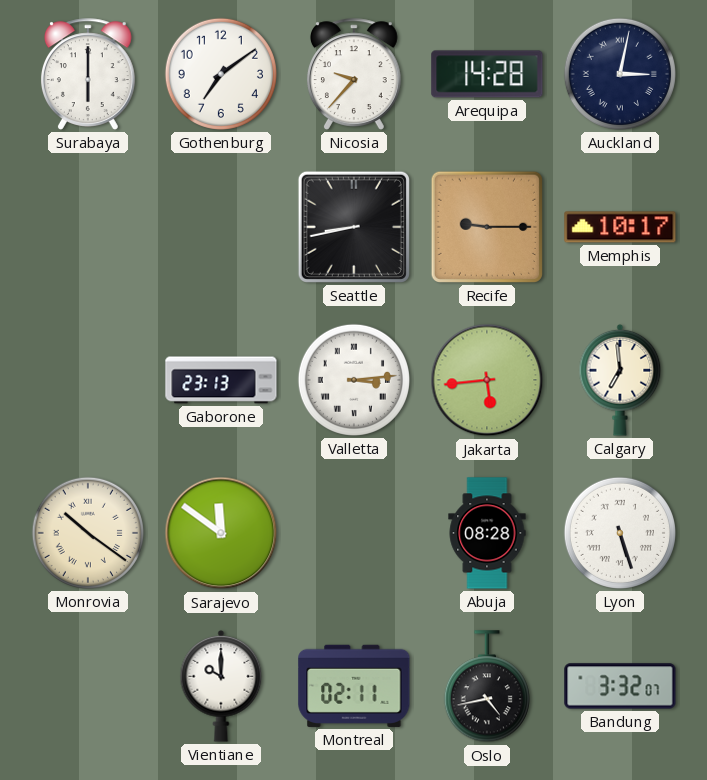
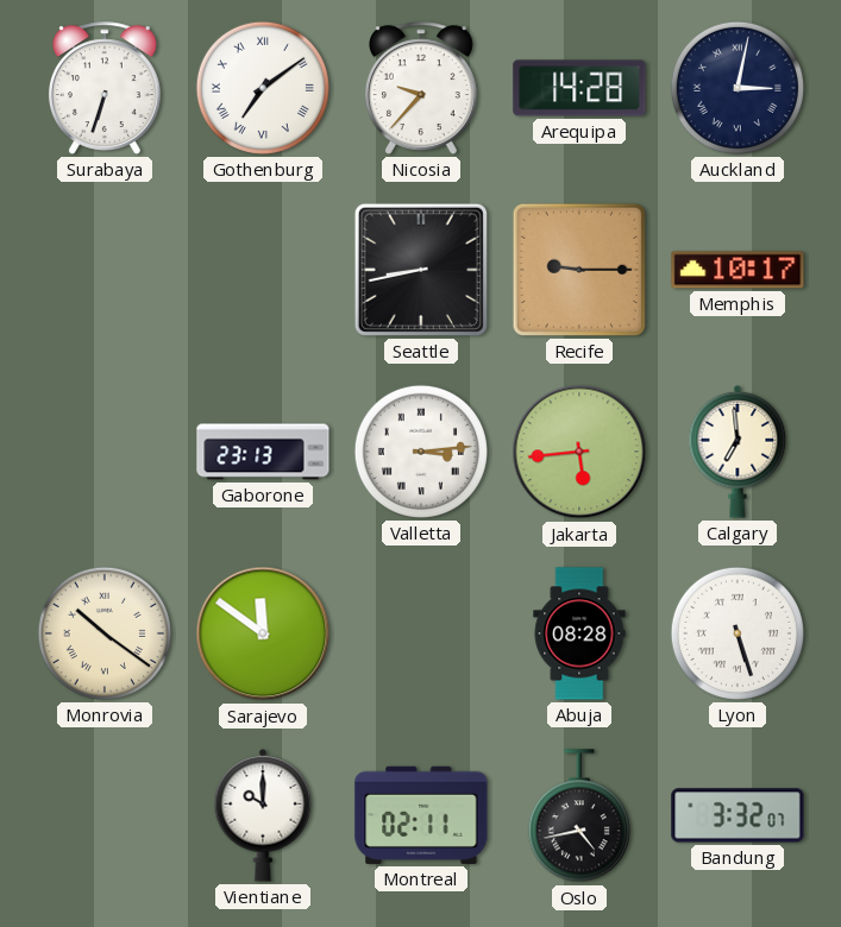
Surabaya: 6:00 -> 6:33
Gothenburg numerals: Arabic -> Roman
